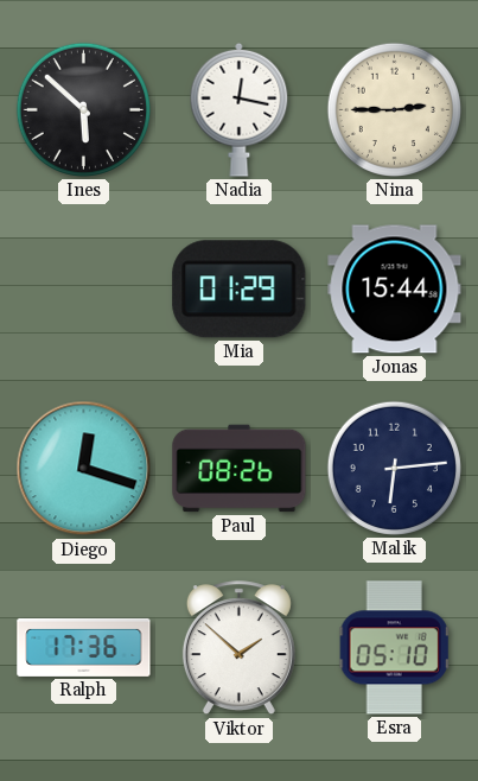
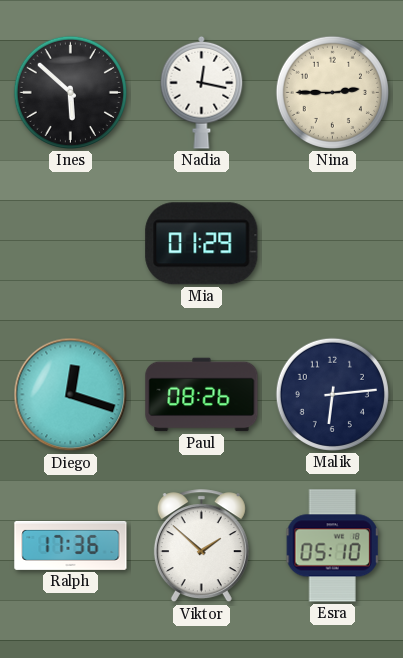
Jonas: 15:44 -> none
